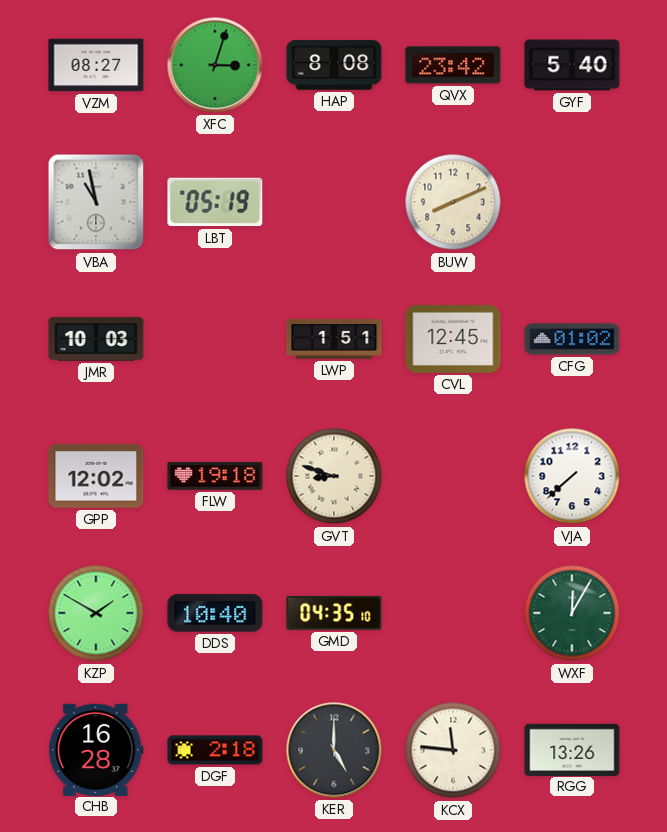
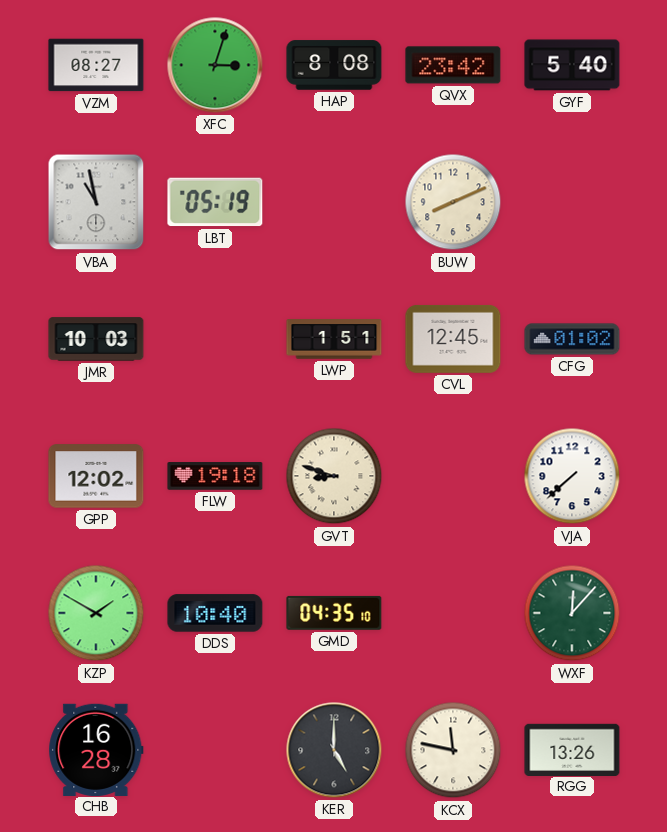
WXF: 12:05 -> 12:07
DGF: 2:18 -> none
KCX: 11:46 -> 11:47
